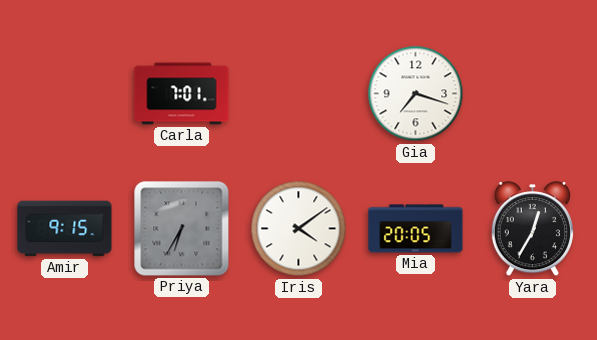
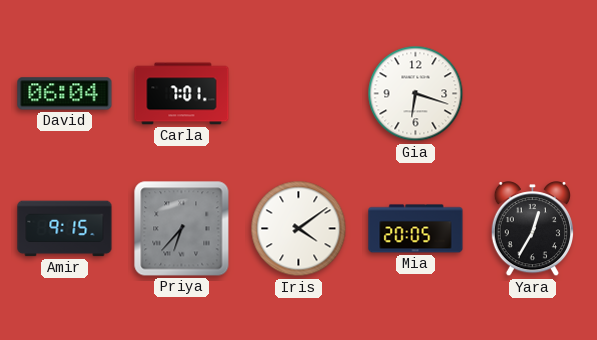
David: none -> 06:04
Gia: 7:18 -> 6:18
Priya: 6:35 -> 6:37
